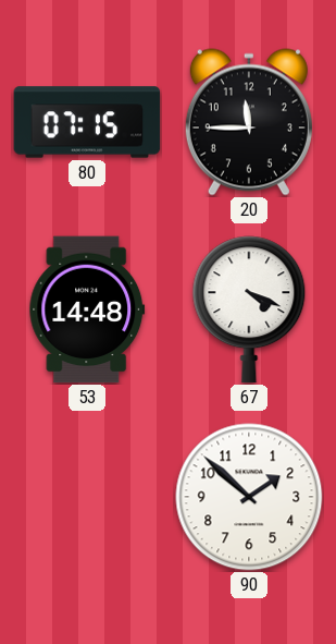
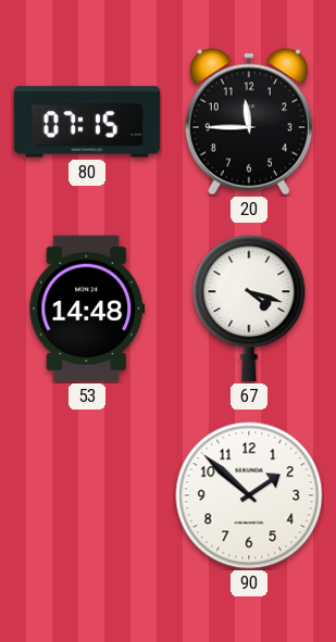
67: 4:19 -> 4:18
